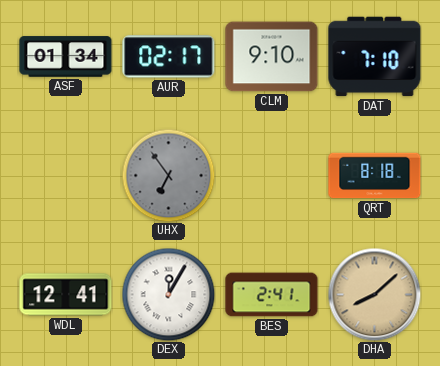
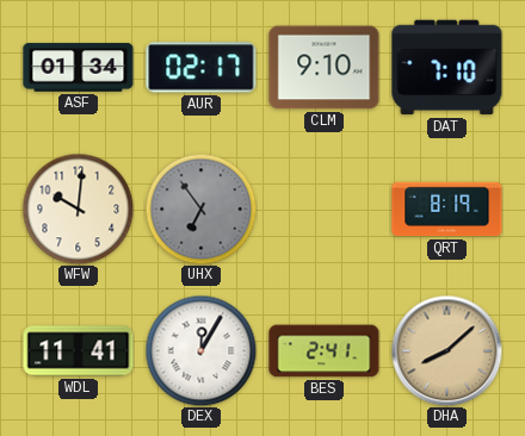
WFW: none -> 10:01
QRT: 8:18 -> 8:19
WDL: 12:41 -> 11:41
